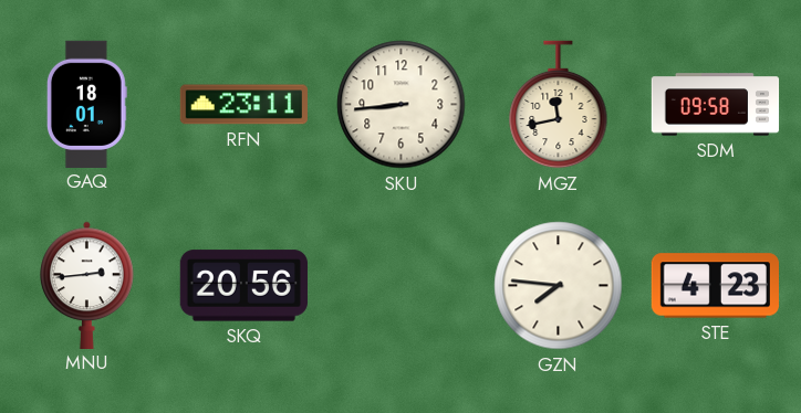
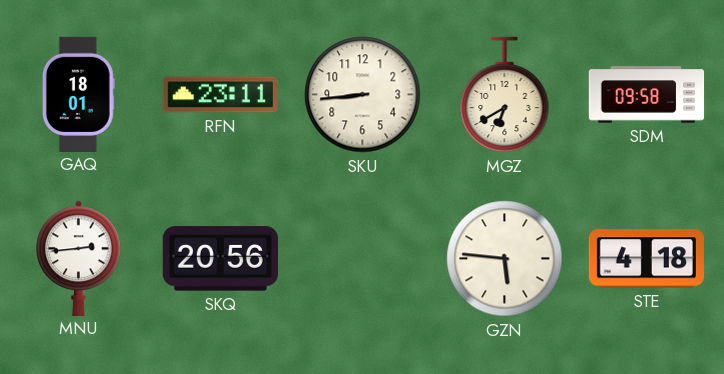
MGZ: 11:43 -> 6:40
GZN: 7:46 -> 5:46
STE: 4:23 -> 4:18
